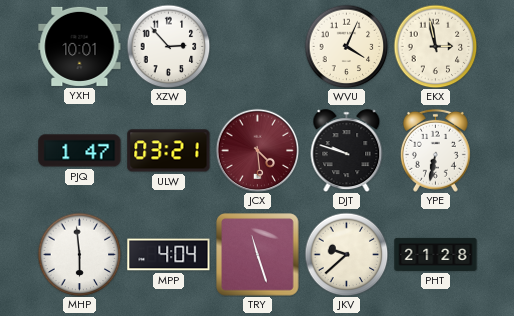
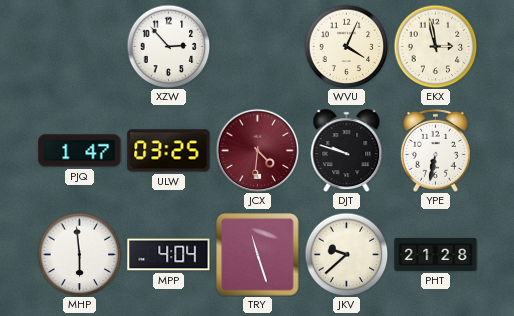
YXH: 10:01 -> none
ULW: 03:21 -> 03:25
JCX: 4:29 -> 4:31
